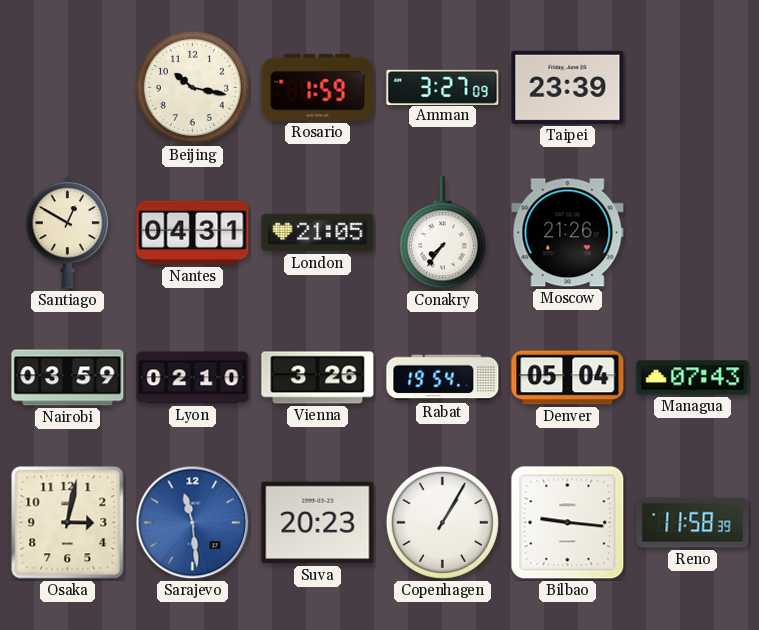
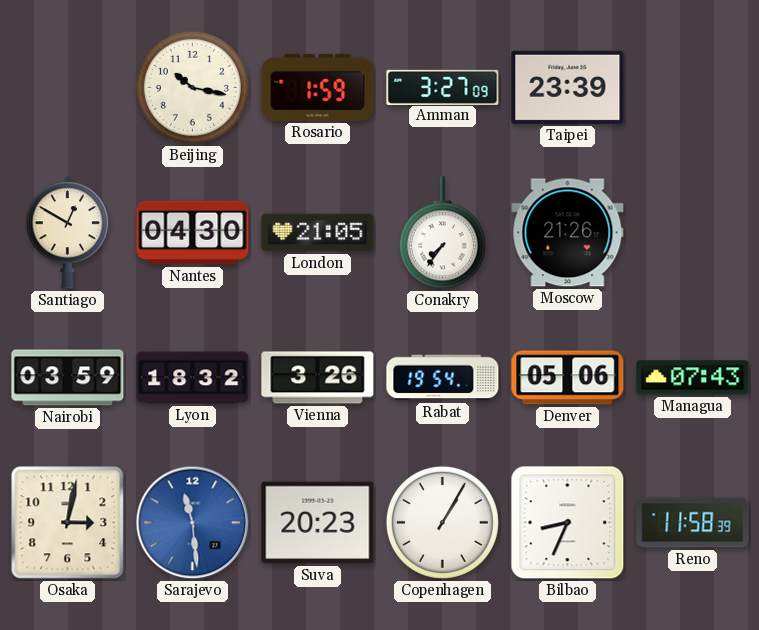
Nantes: 04:31 -> 04:30
Lyon: 02:10 -> 18:32
Denver: 05:04 -> 05:06
Bilbao: 9:16 -> 8:34
